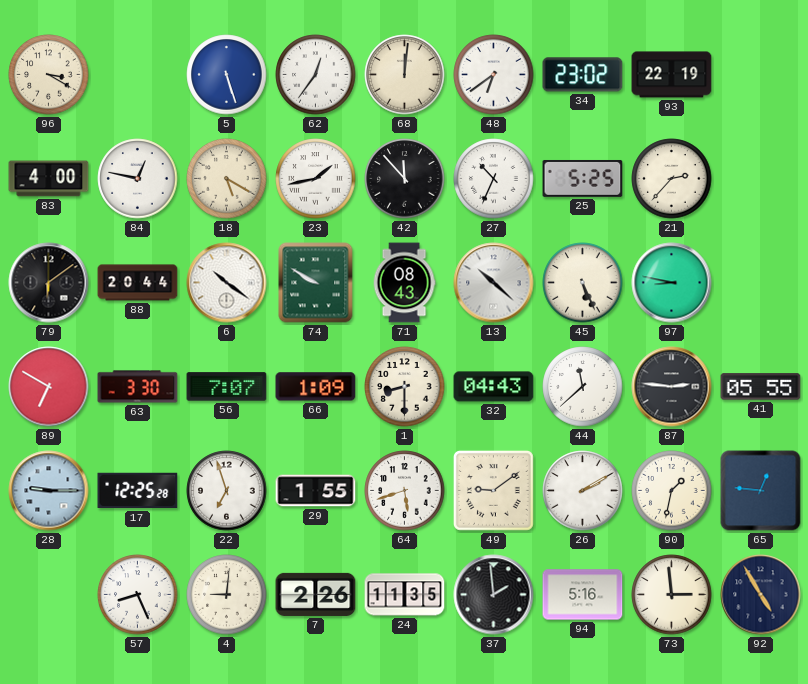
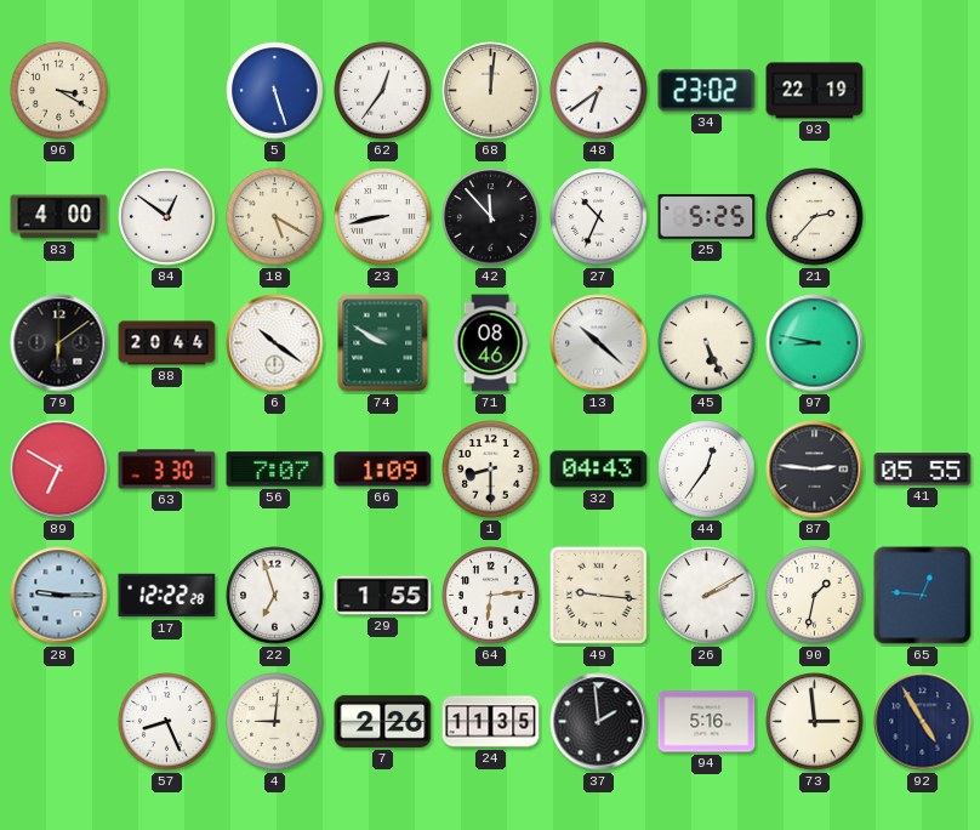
84: 12:47 -> 12:51
23: 1:43 -> 8:43
71: 08:43 -> 08:46
44: 11:38 -> 12:36
17: 12:25 -> 12:22
64: 5:42 -> 6:14
49: 9:09 -> 9:16
